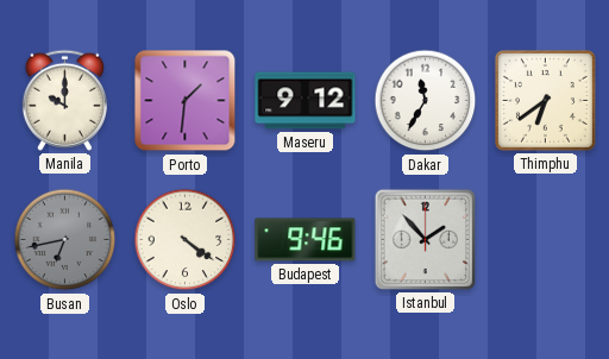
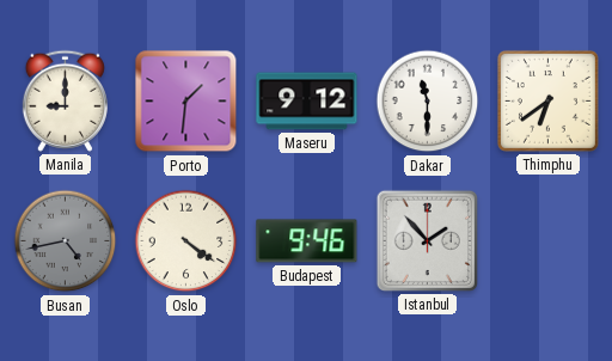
Manila: 10:00 -> 9:00
Dakar: 11:35 -> 11:30
Busan: 6:43 -> 4:43
